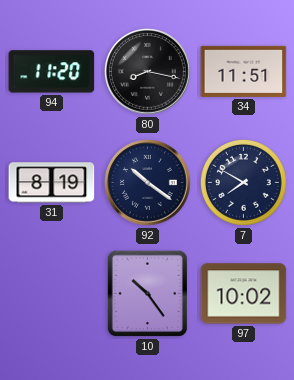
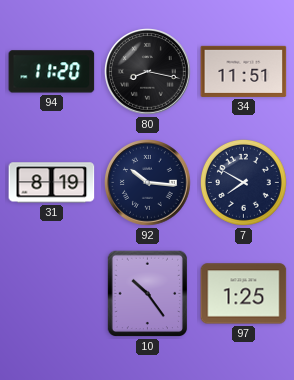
92: 10:21 -> 10:16
97: 10:02 -> 1:25
